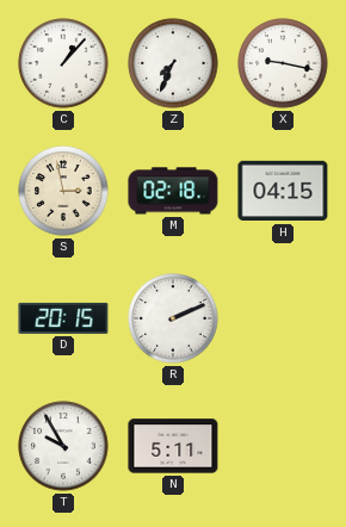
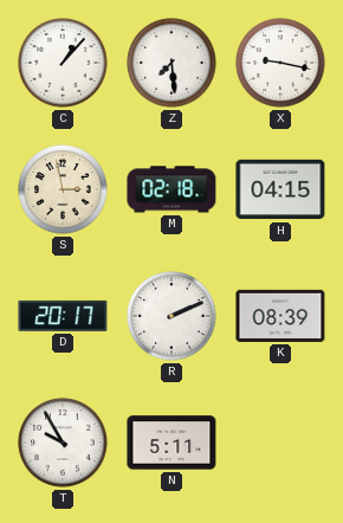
Z: 7:34 -> 7:29
D: 20:15 -> 20:17
K: none -> 08:39
